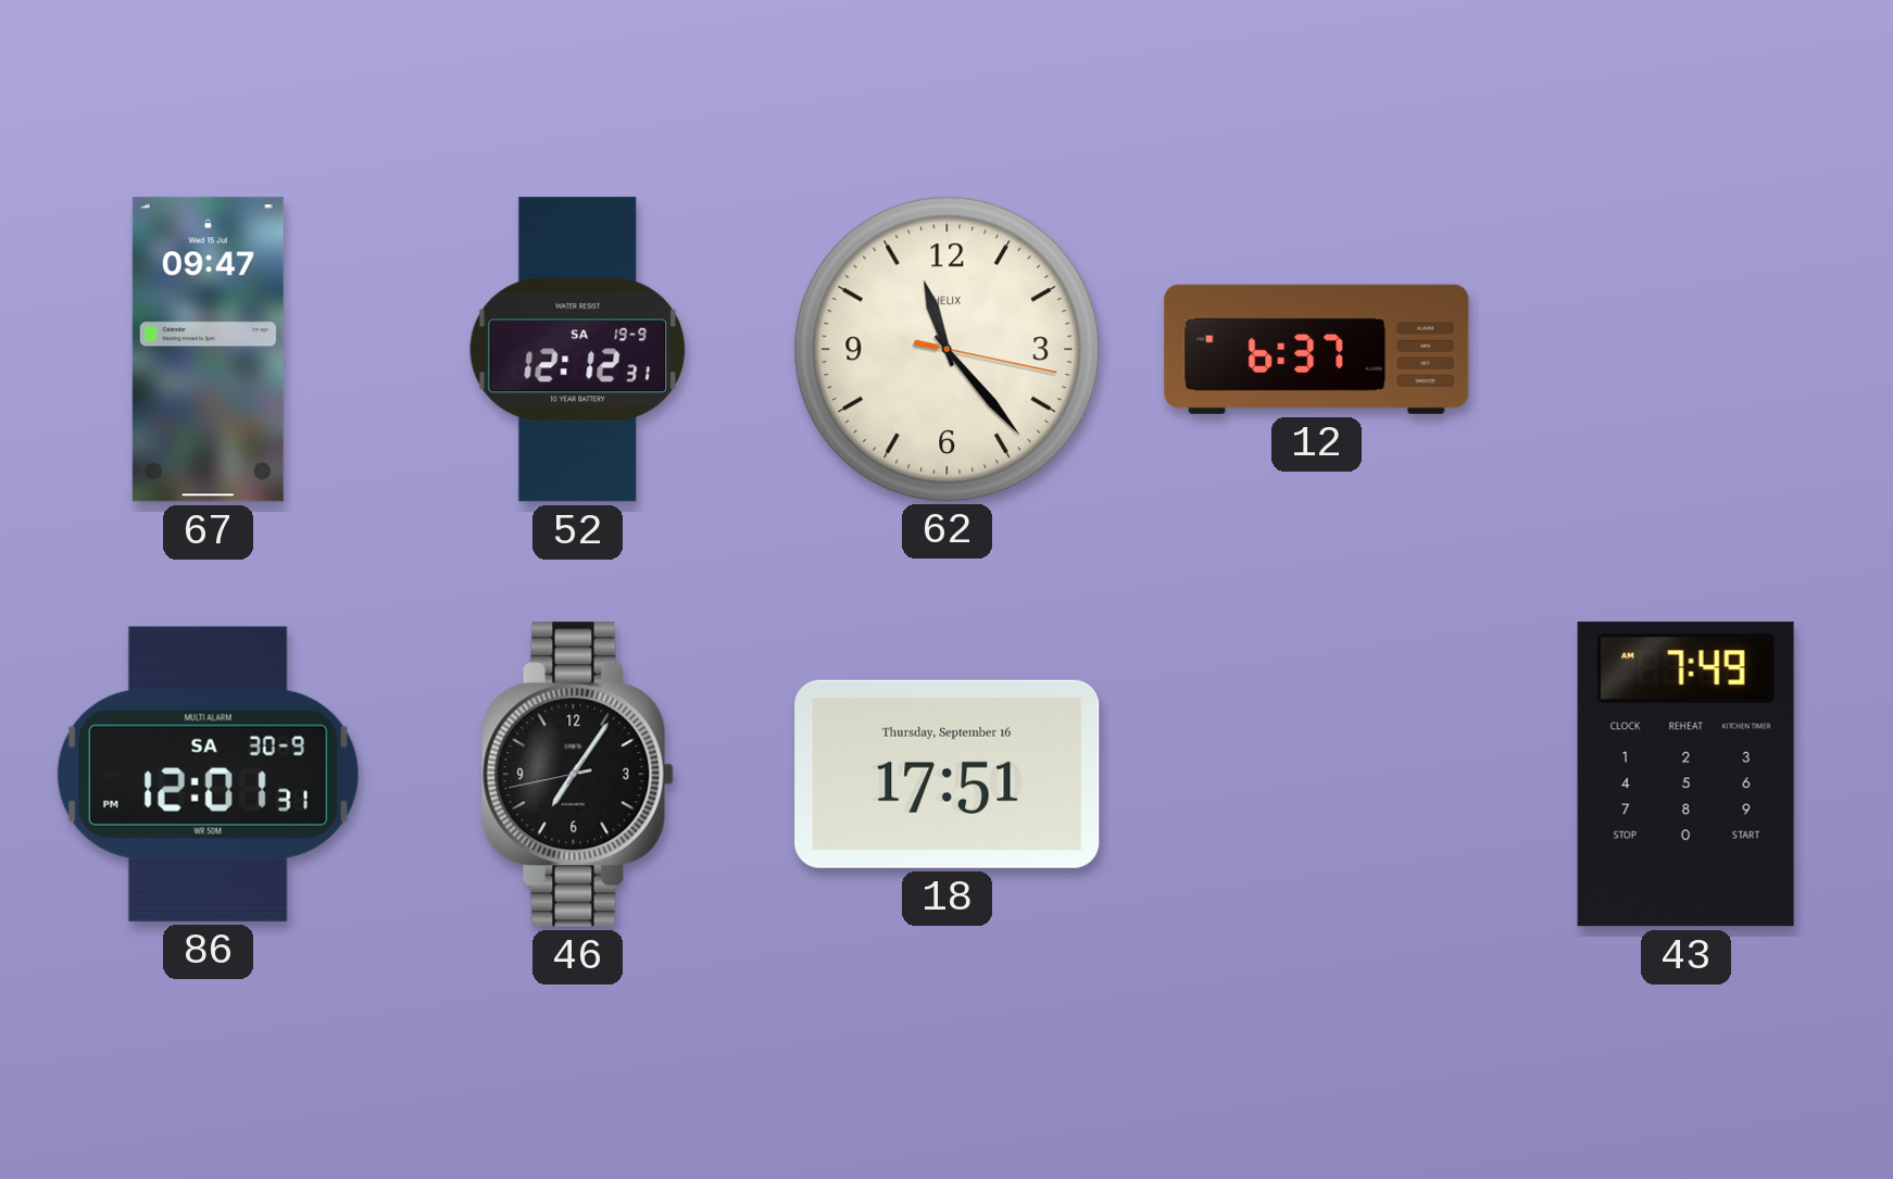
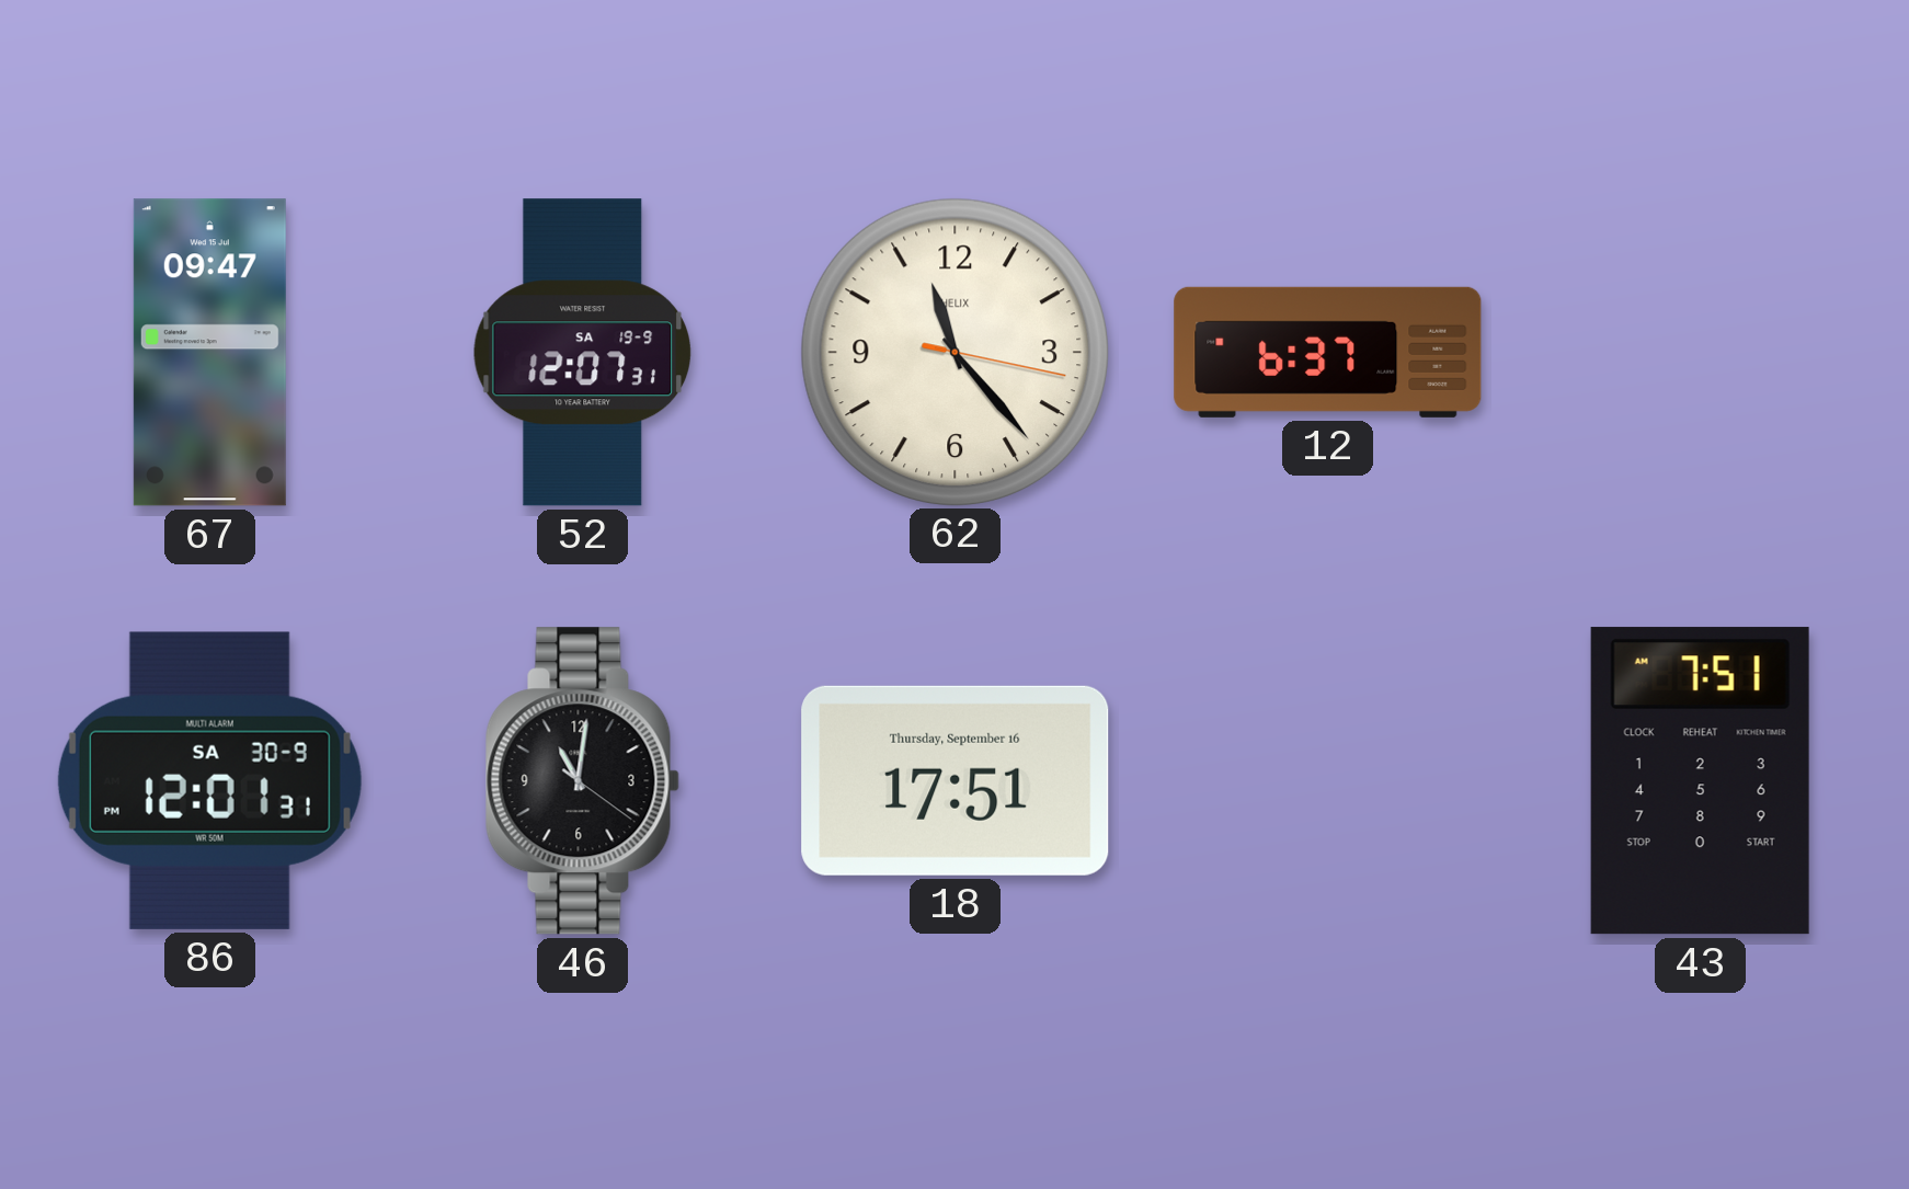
52: 12:12 -> 12:07
46: 7:05 -> 11:01
43: 7:49 -> 7:51
